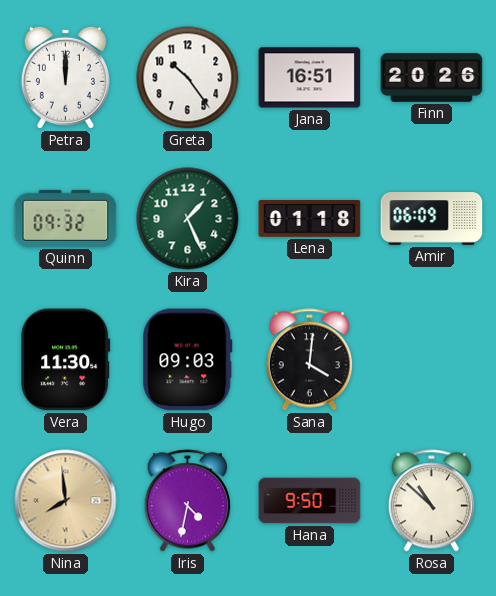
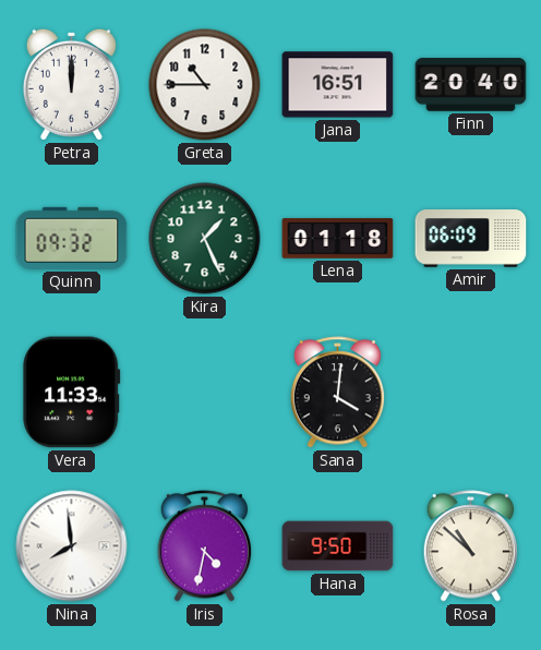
Greta: 10:24 -> 10:45
Finn: 20:26 -> 20:40
Vera: 11:30 -> 11:33
Hugo: 09:03 -> none
Nina dial: champagne -> white
